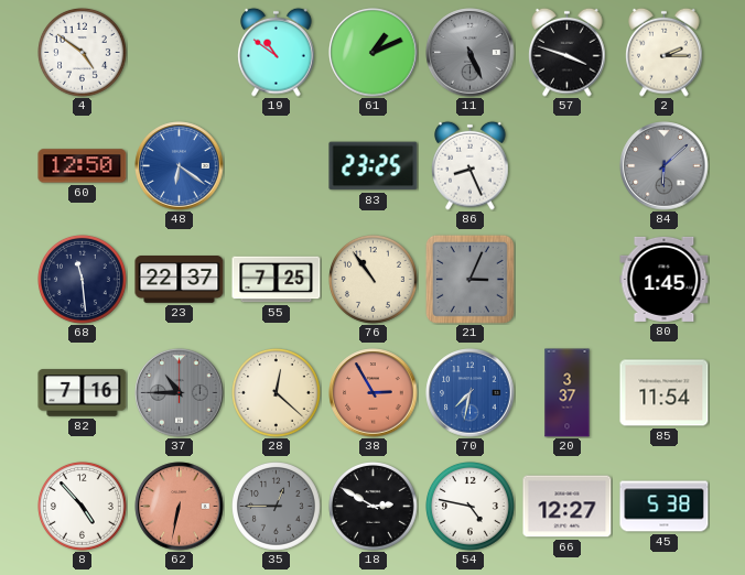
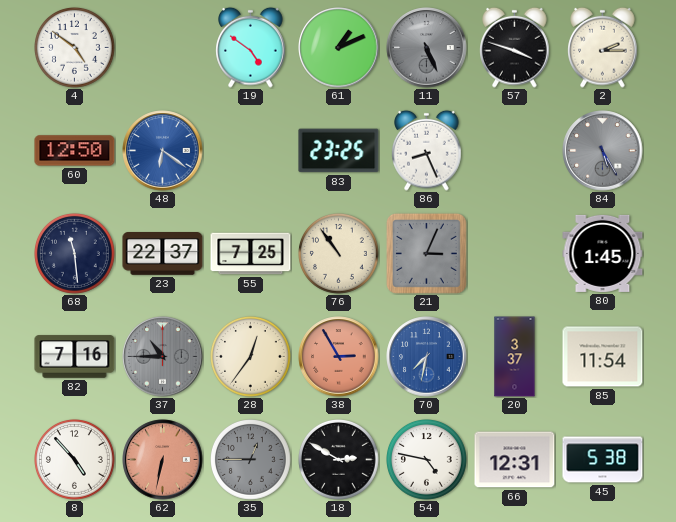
19: 10:51 -> 4:51
84: 6:08 -> 5:25
28: 12:22 -> 12:36
66: 12:27 -> 12:31
